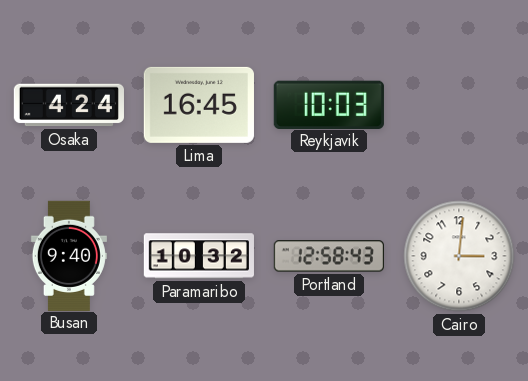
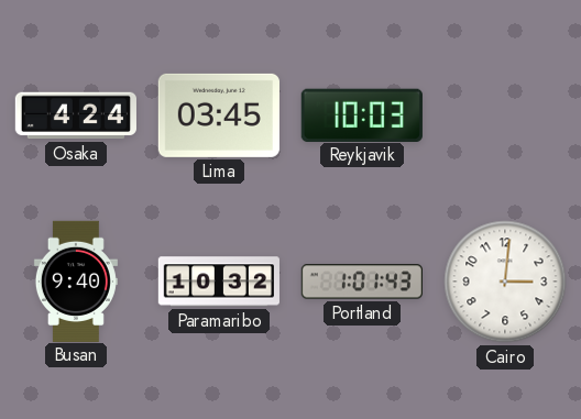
Lima: 16:45 -> 03:45
Portland: 12:58 -> 1:01
